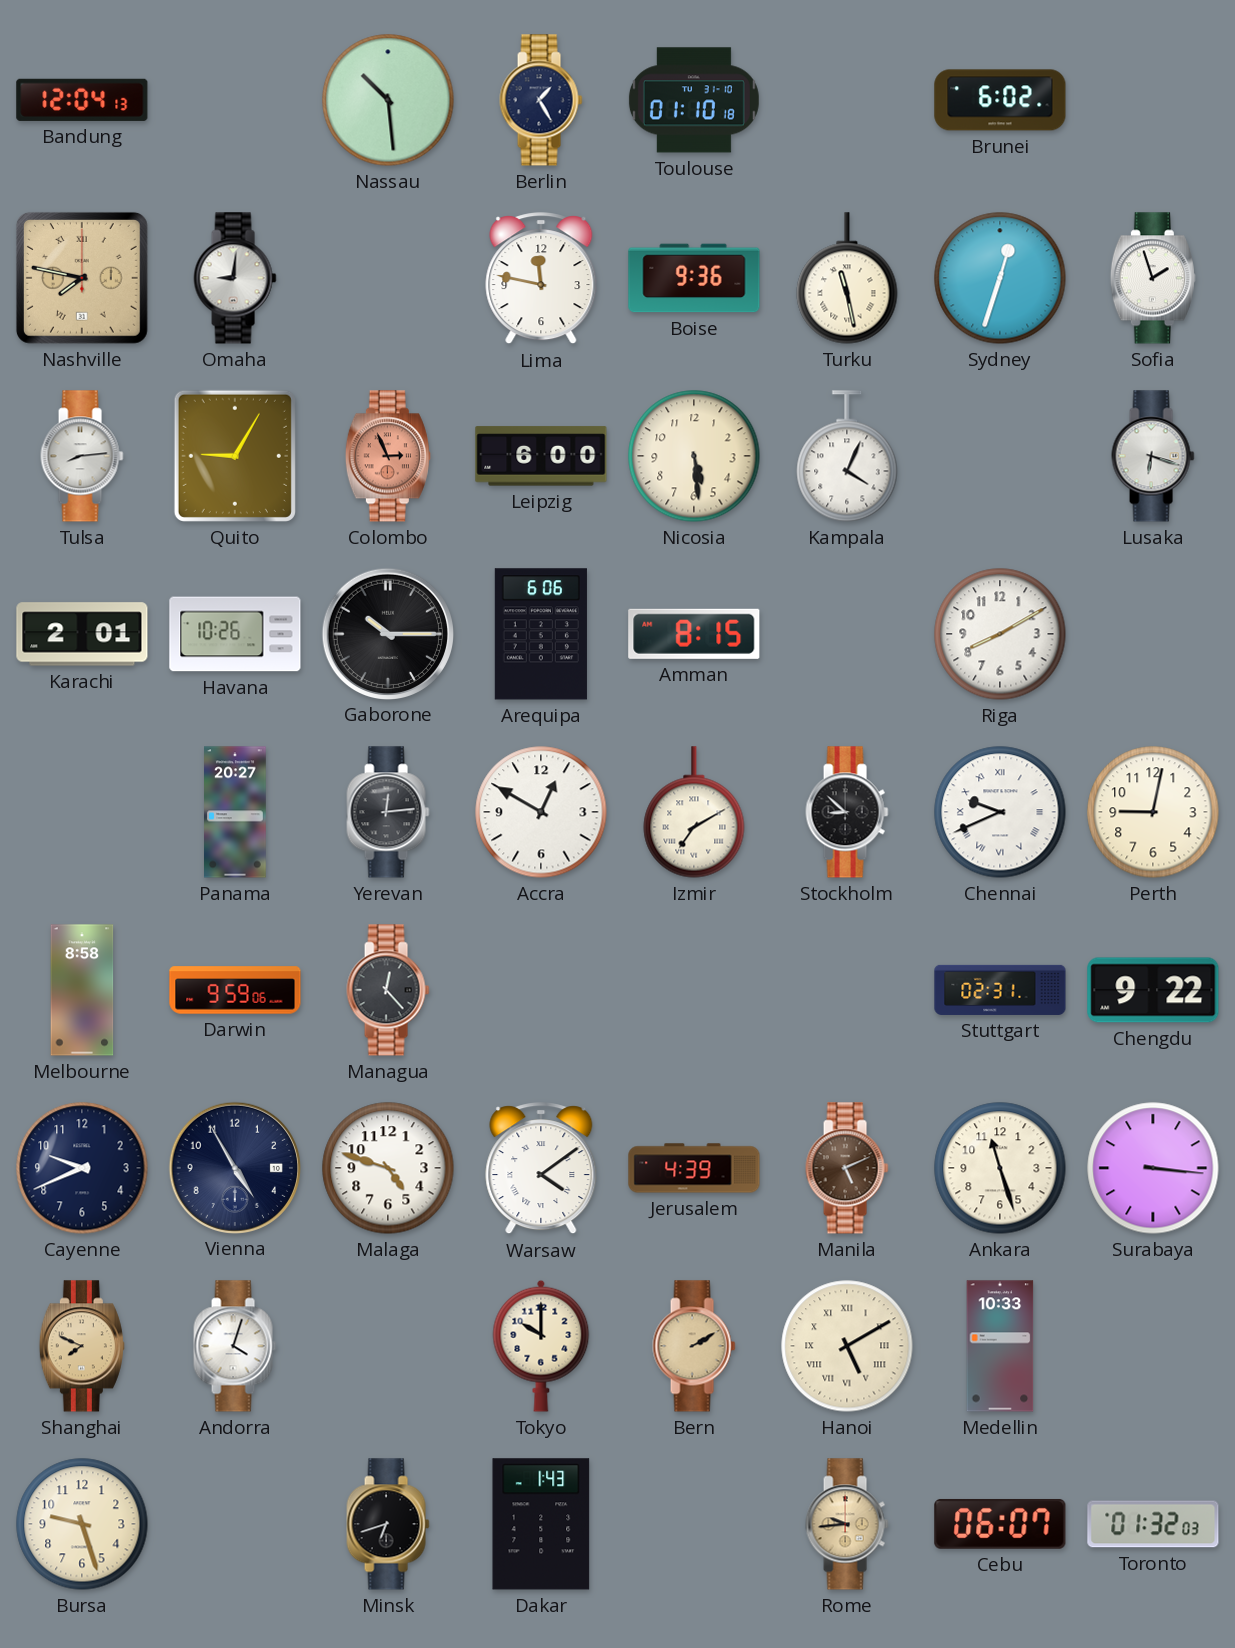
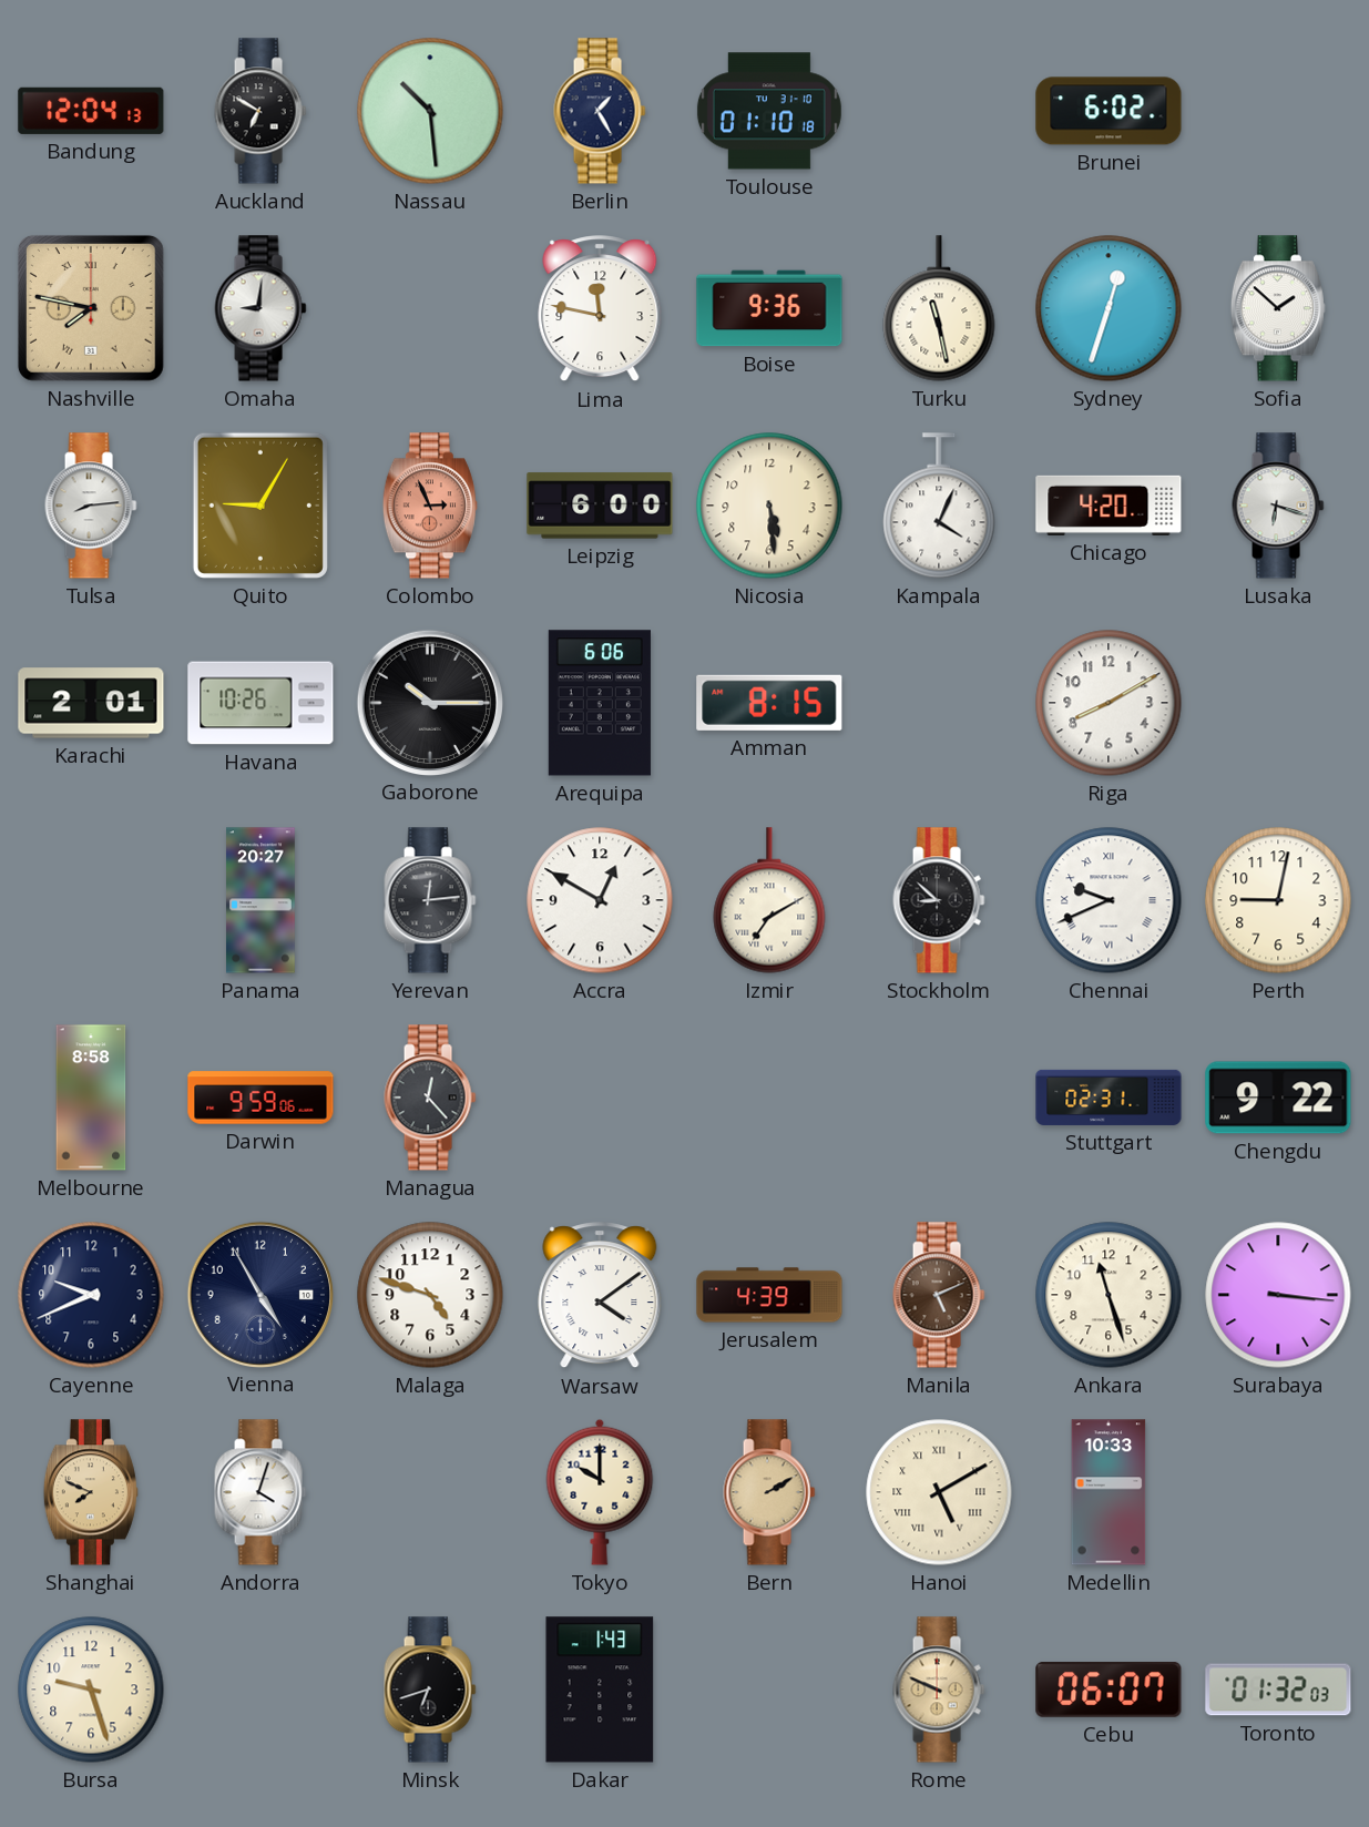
Auckland: none -> 6:50
Sofia: 1:57 -> 1:52
Chicago: none -> 4:20
Rome: 9:44 -> 9:49
